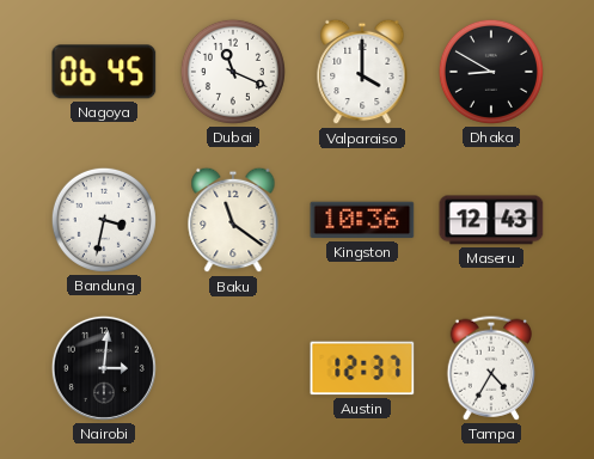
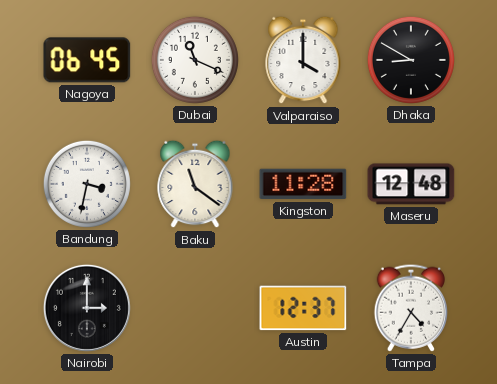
Kingston: 10:36 -> 11:28
Maseru: 12:43 -> 12:48
Nairobi: 3:01 -> 3:00
